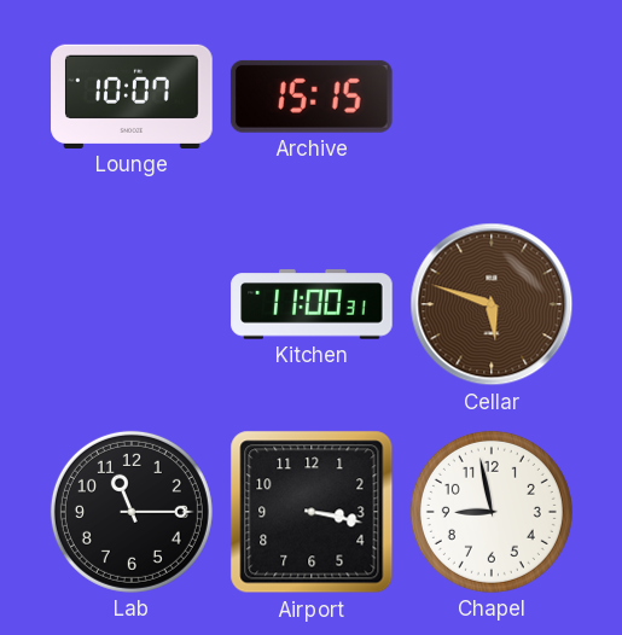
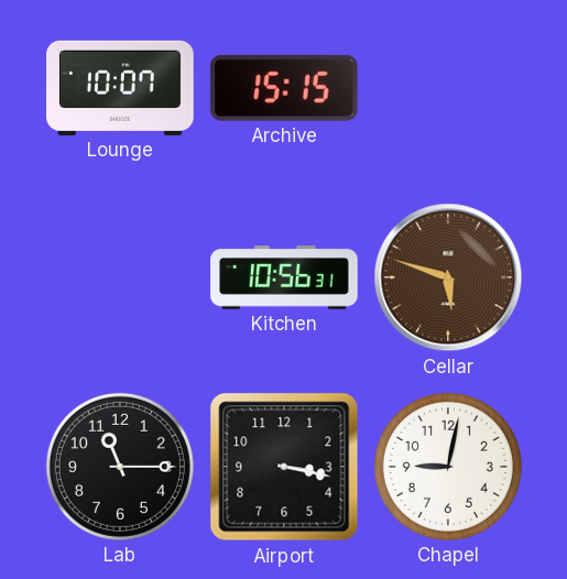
Kitchen: 11:00 -> 10:56
Chapel: 8:58 -> 9:02
